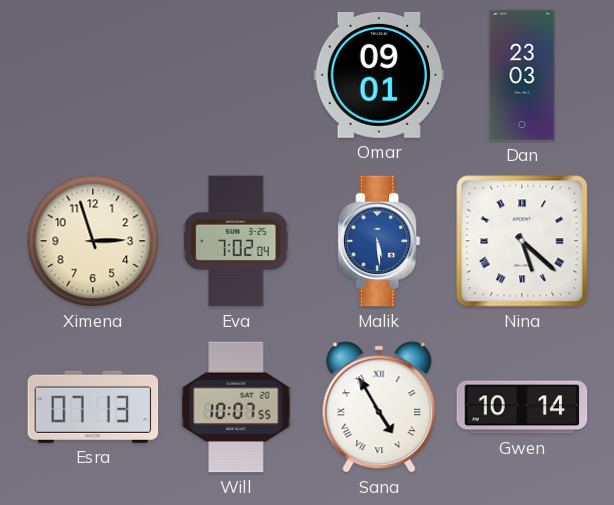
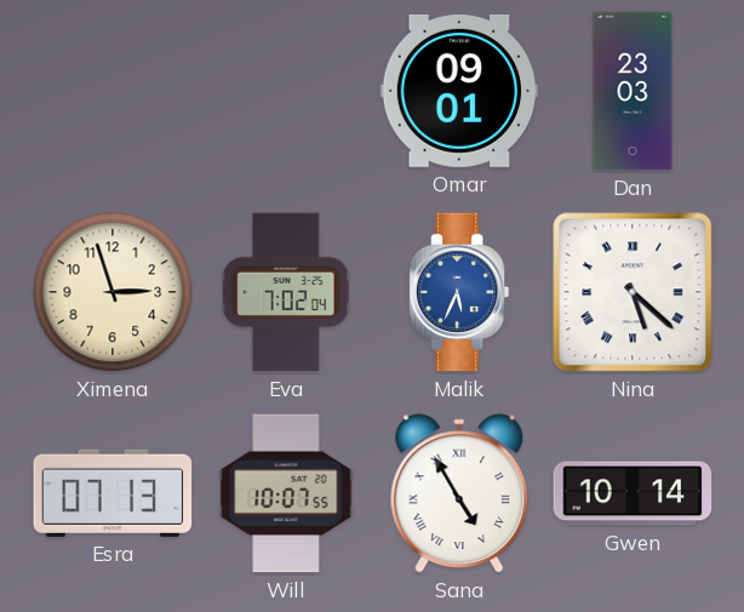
Malik: 5:29 -> 5:34
